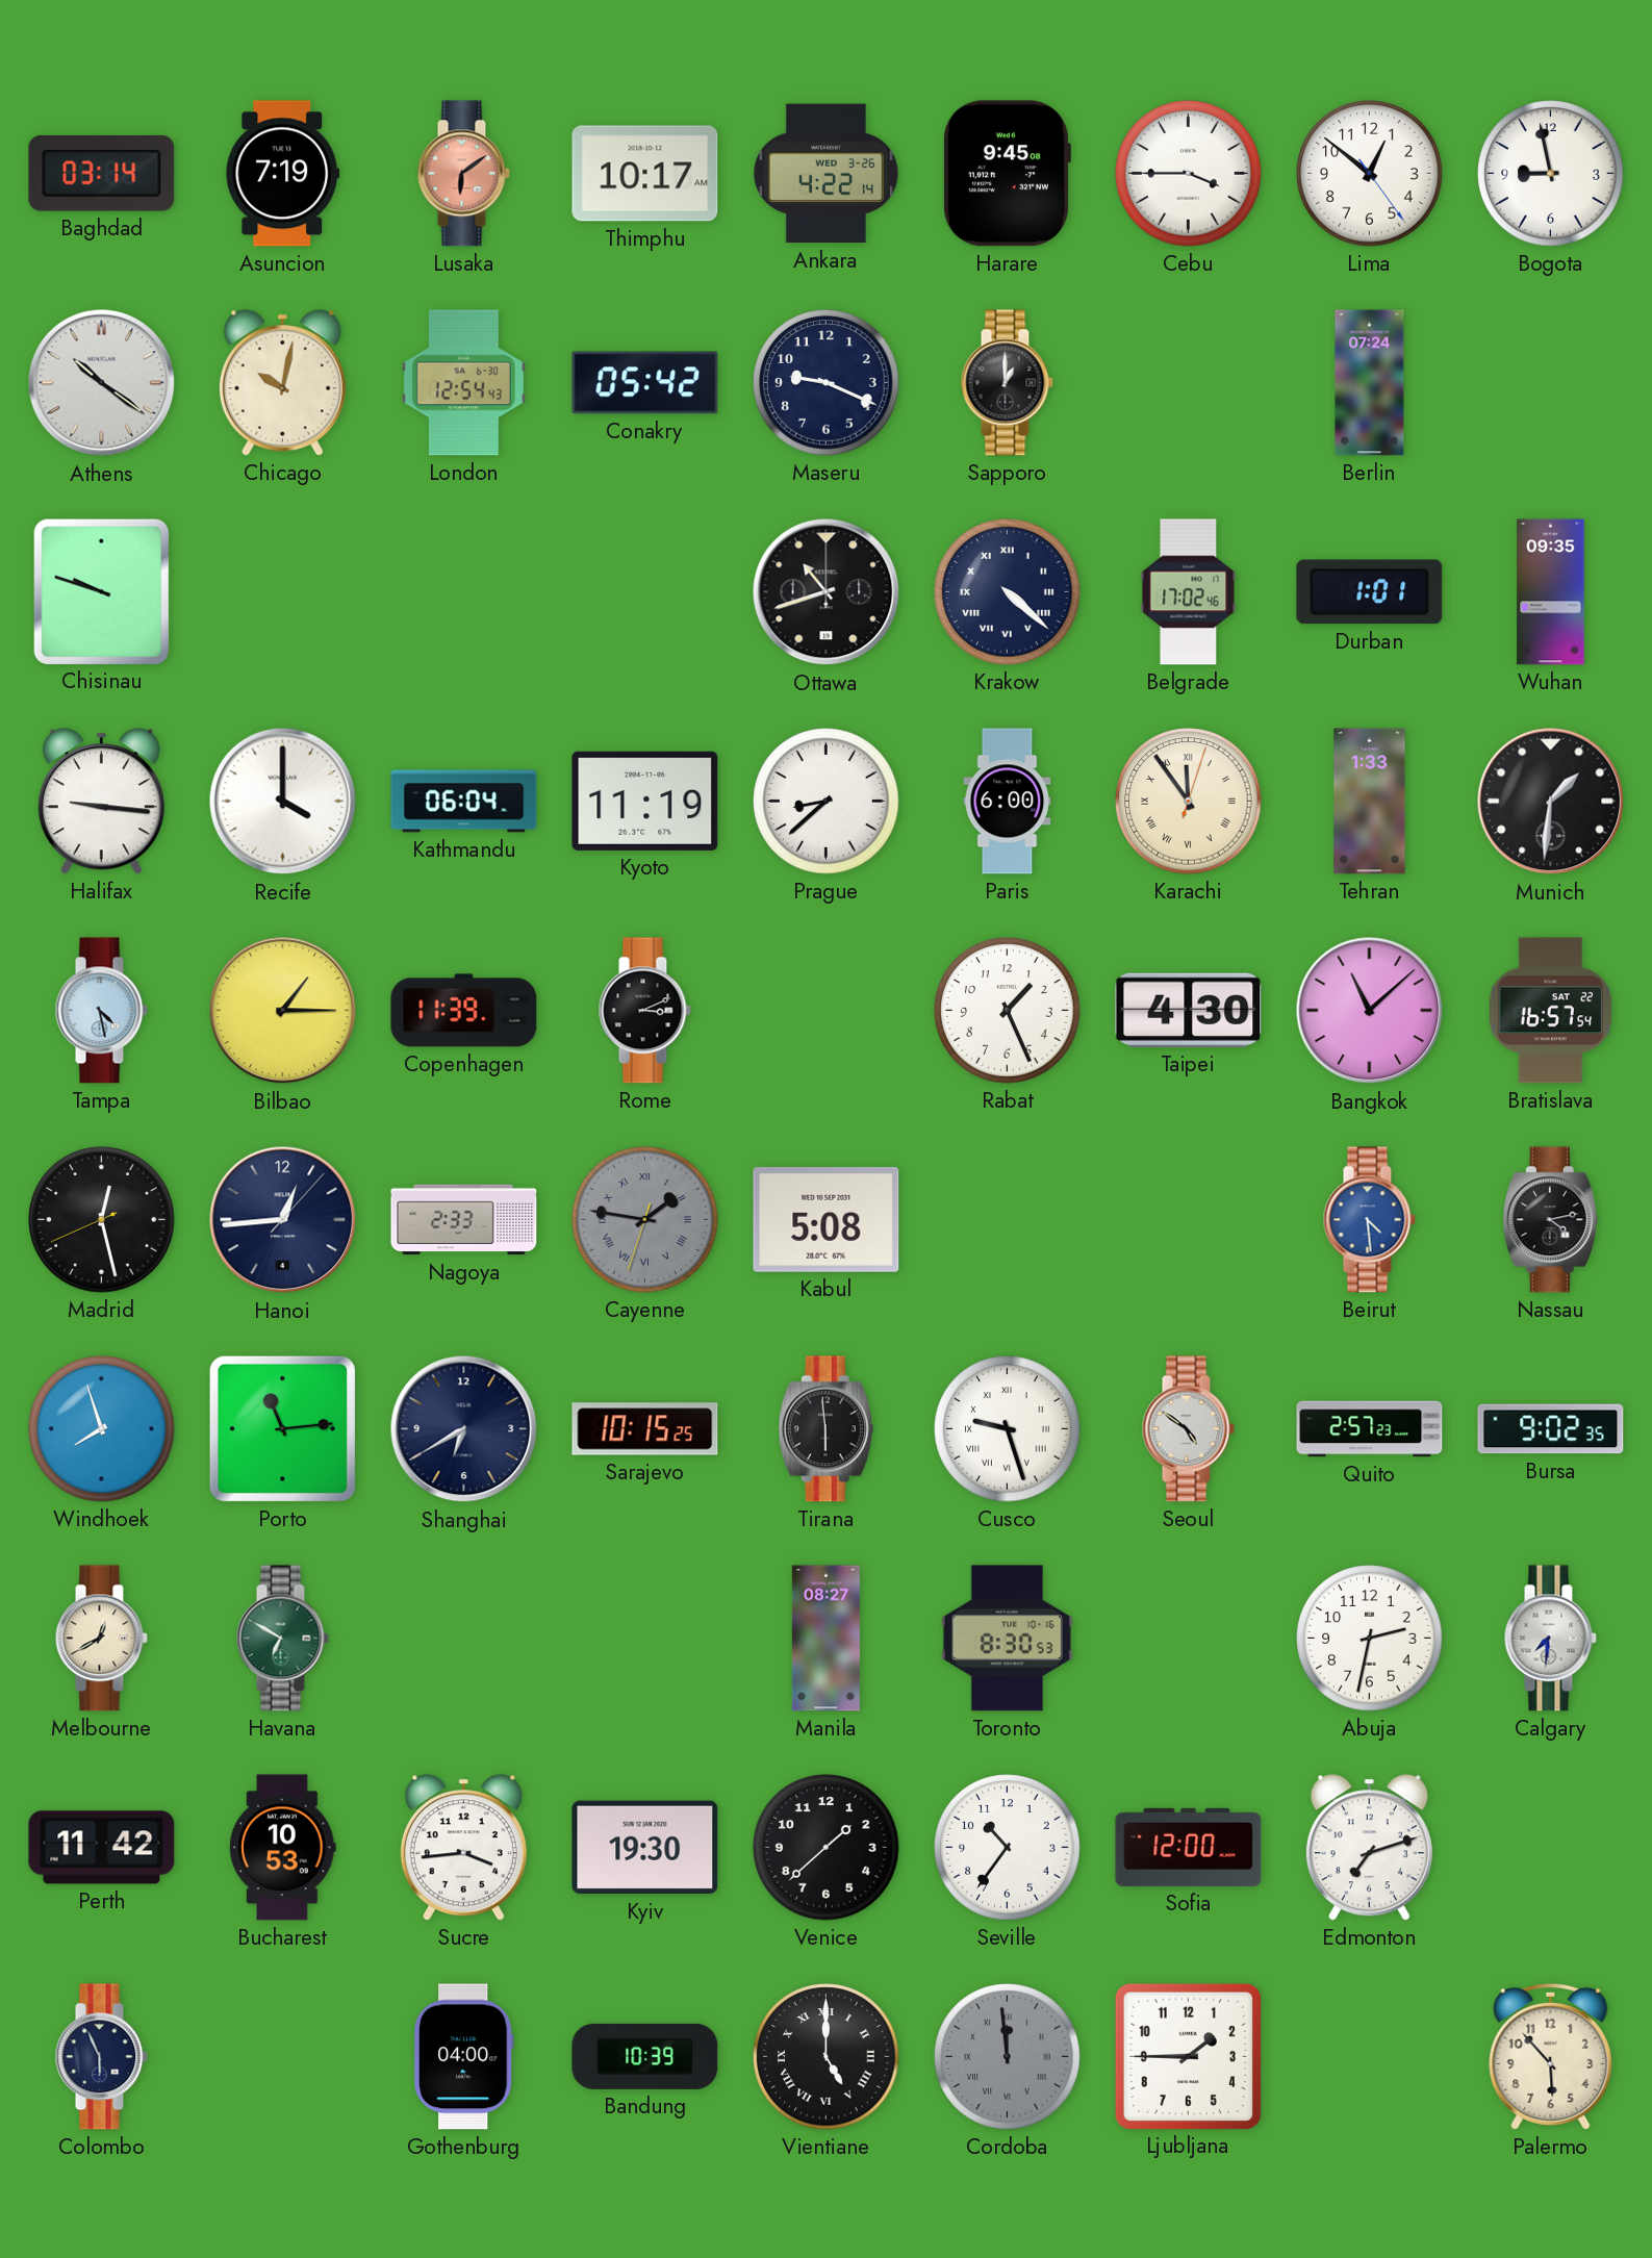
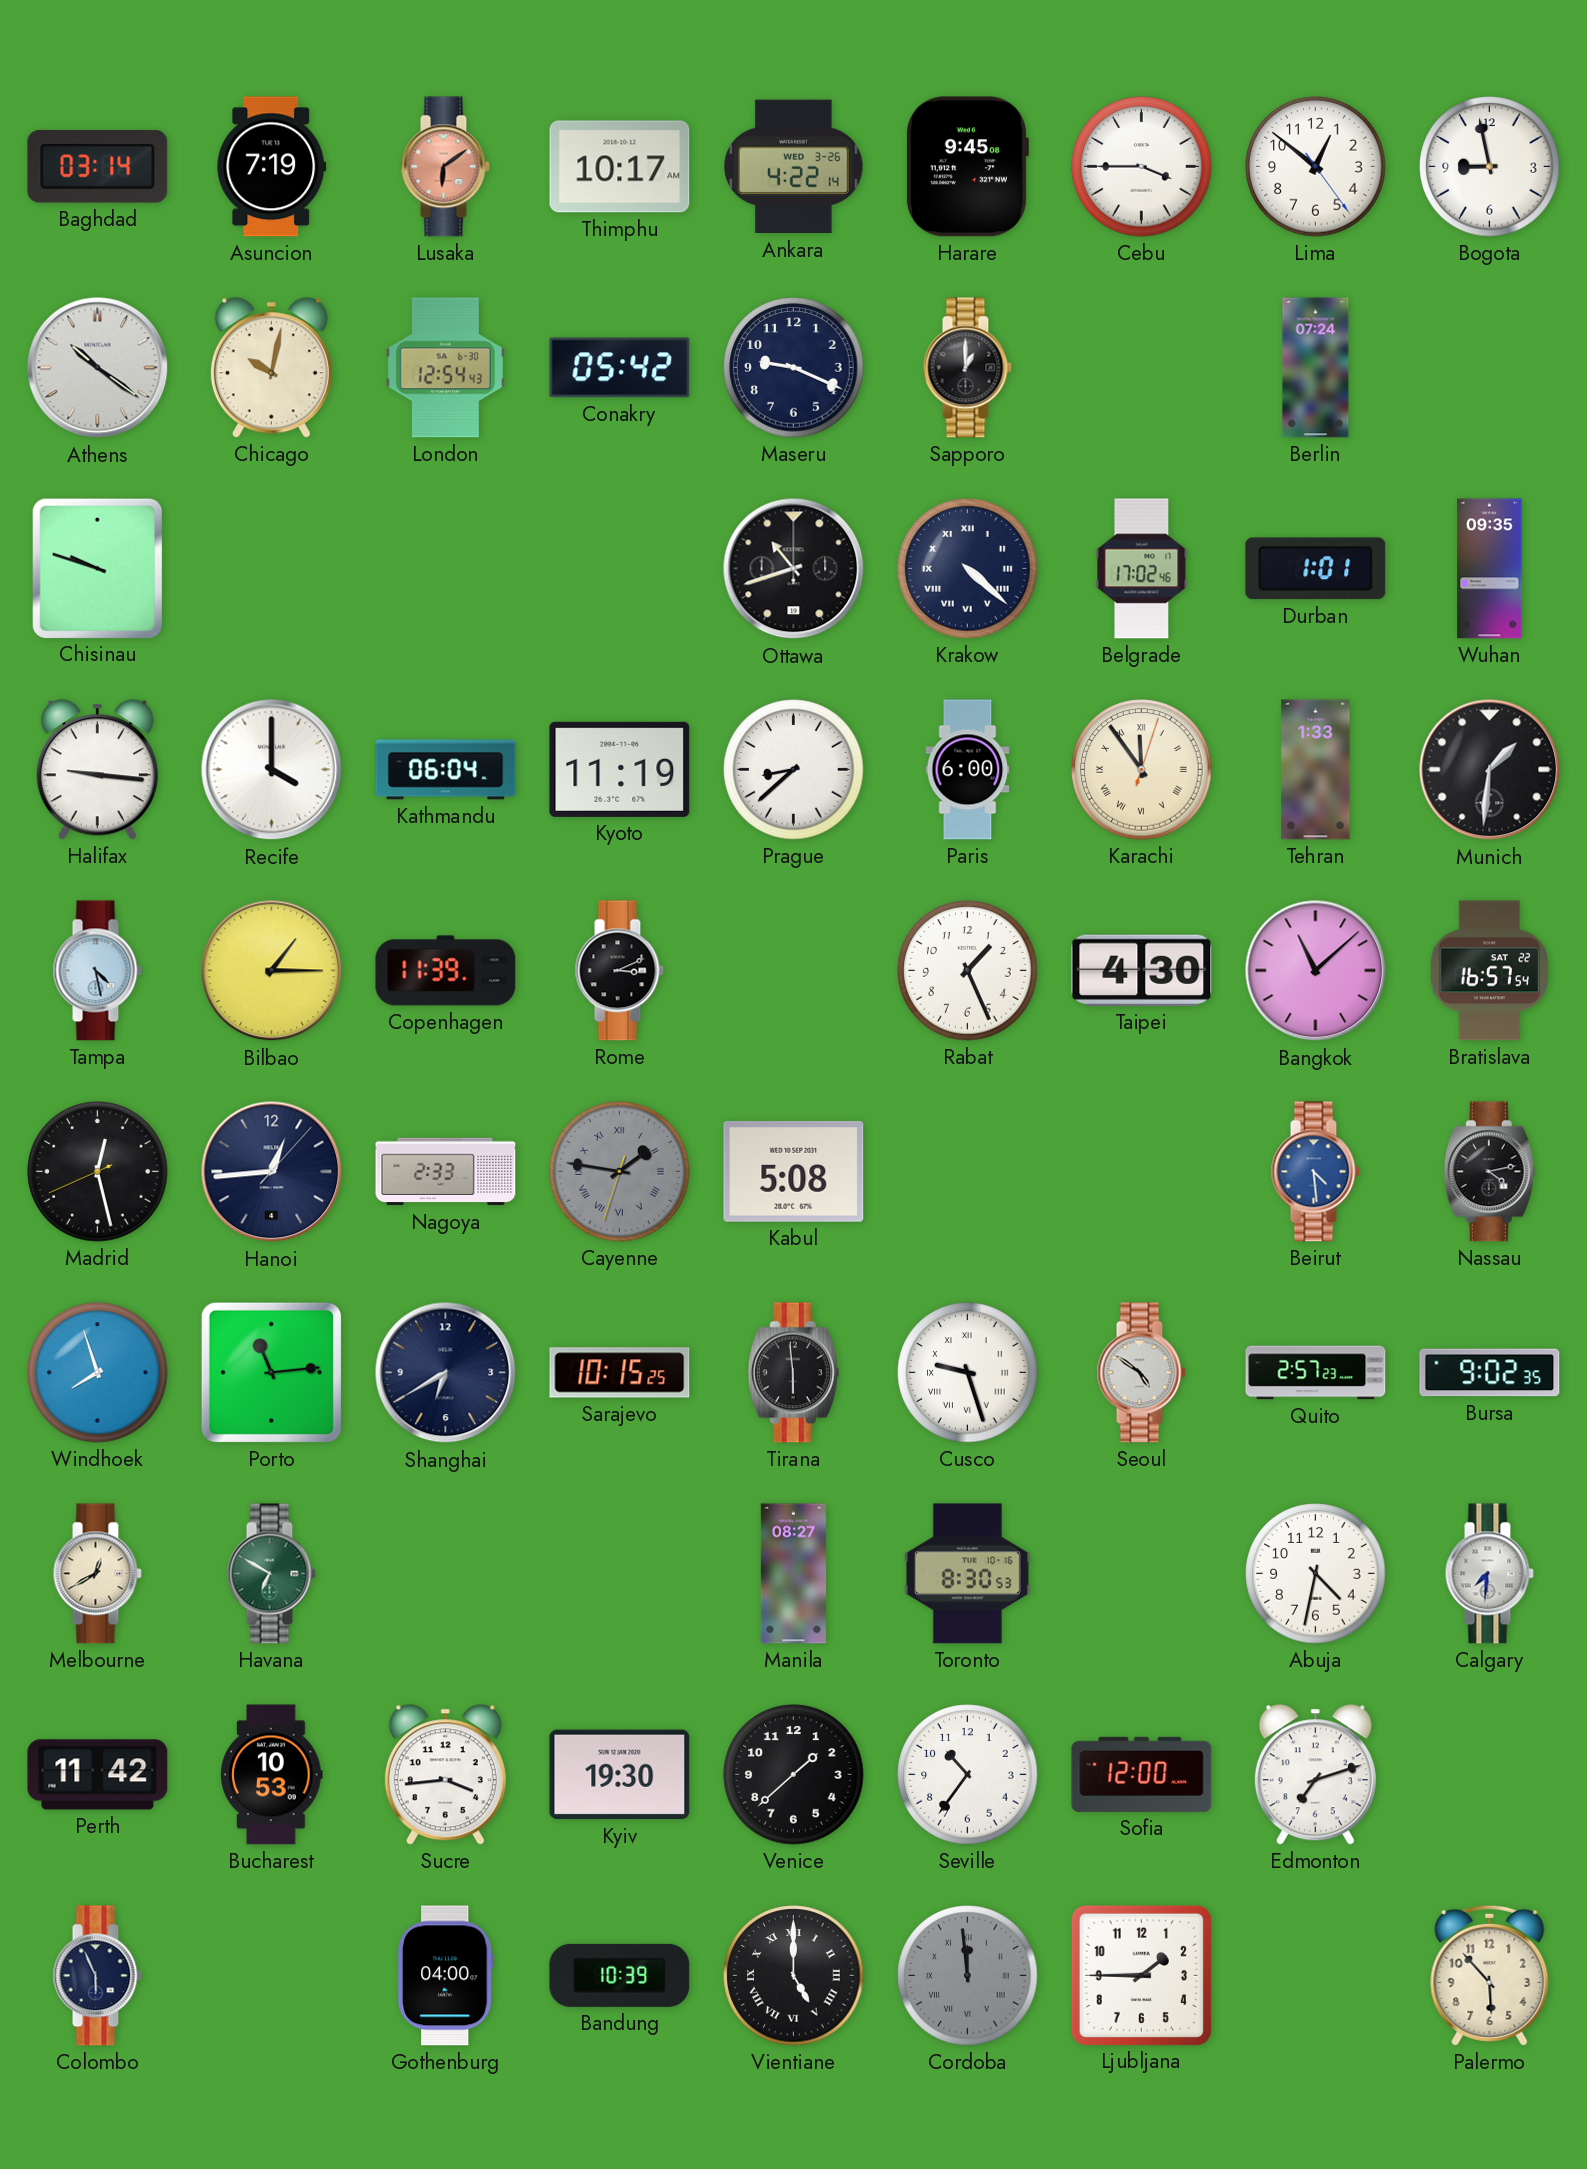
Abuja: 2:32 -> 4:32
